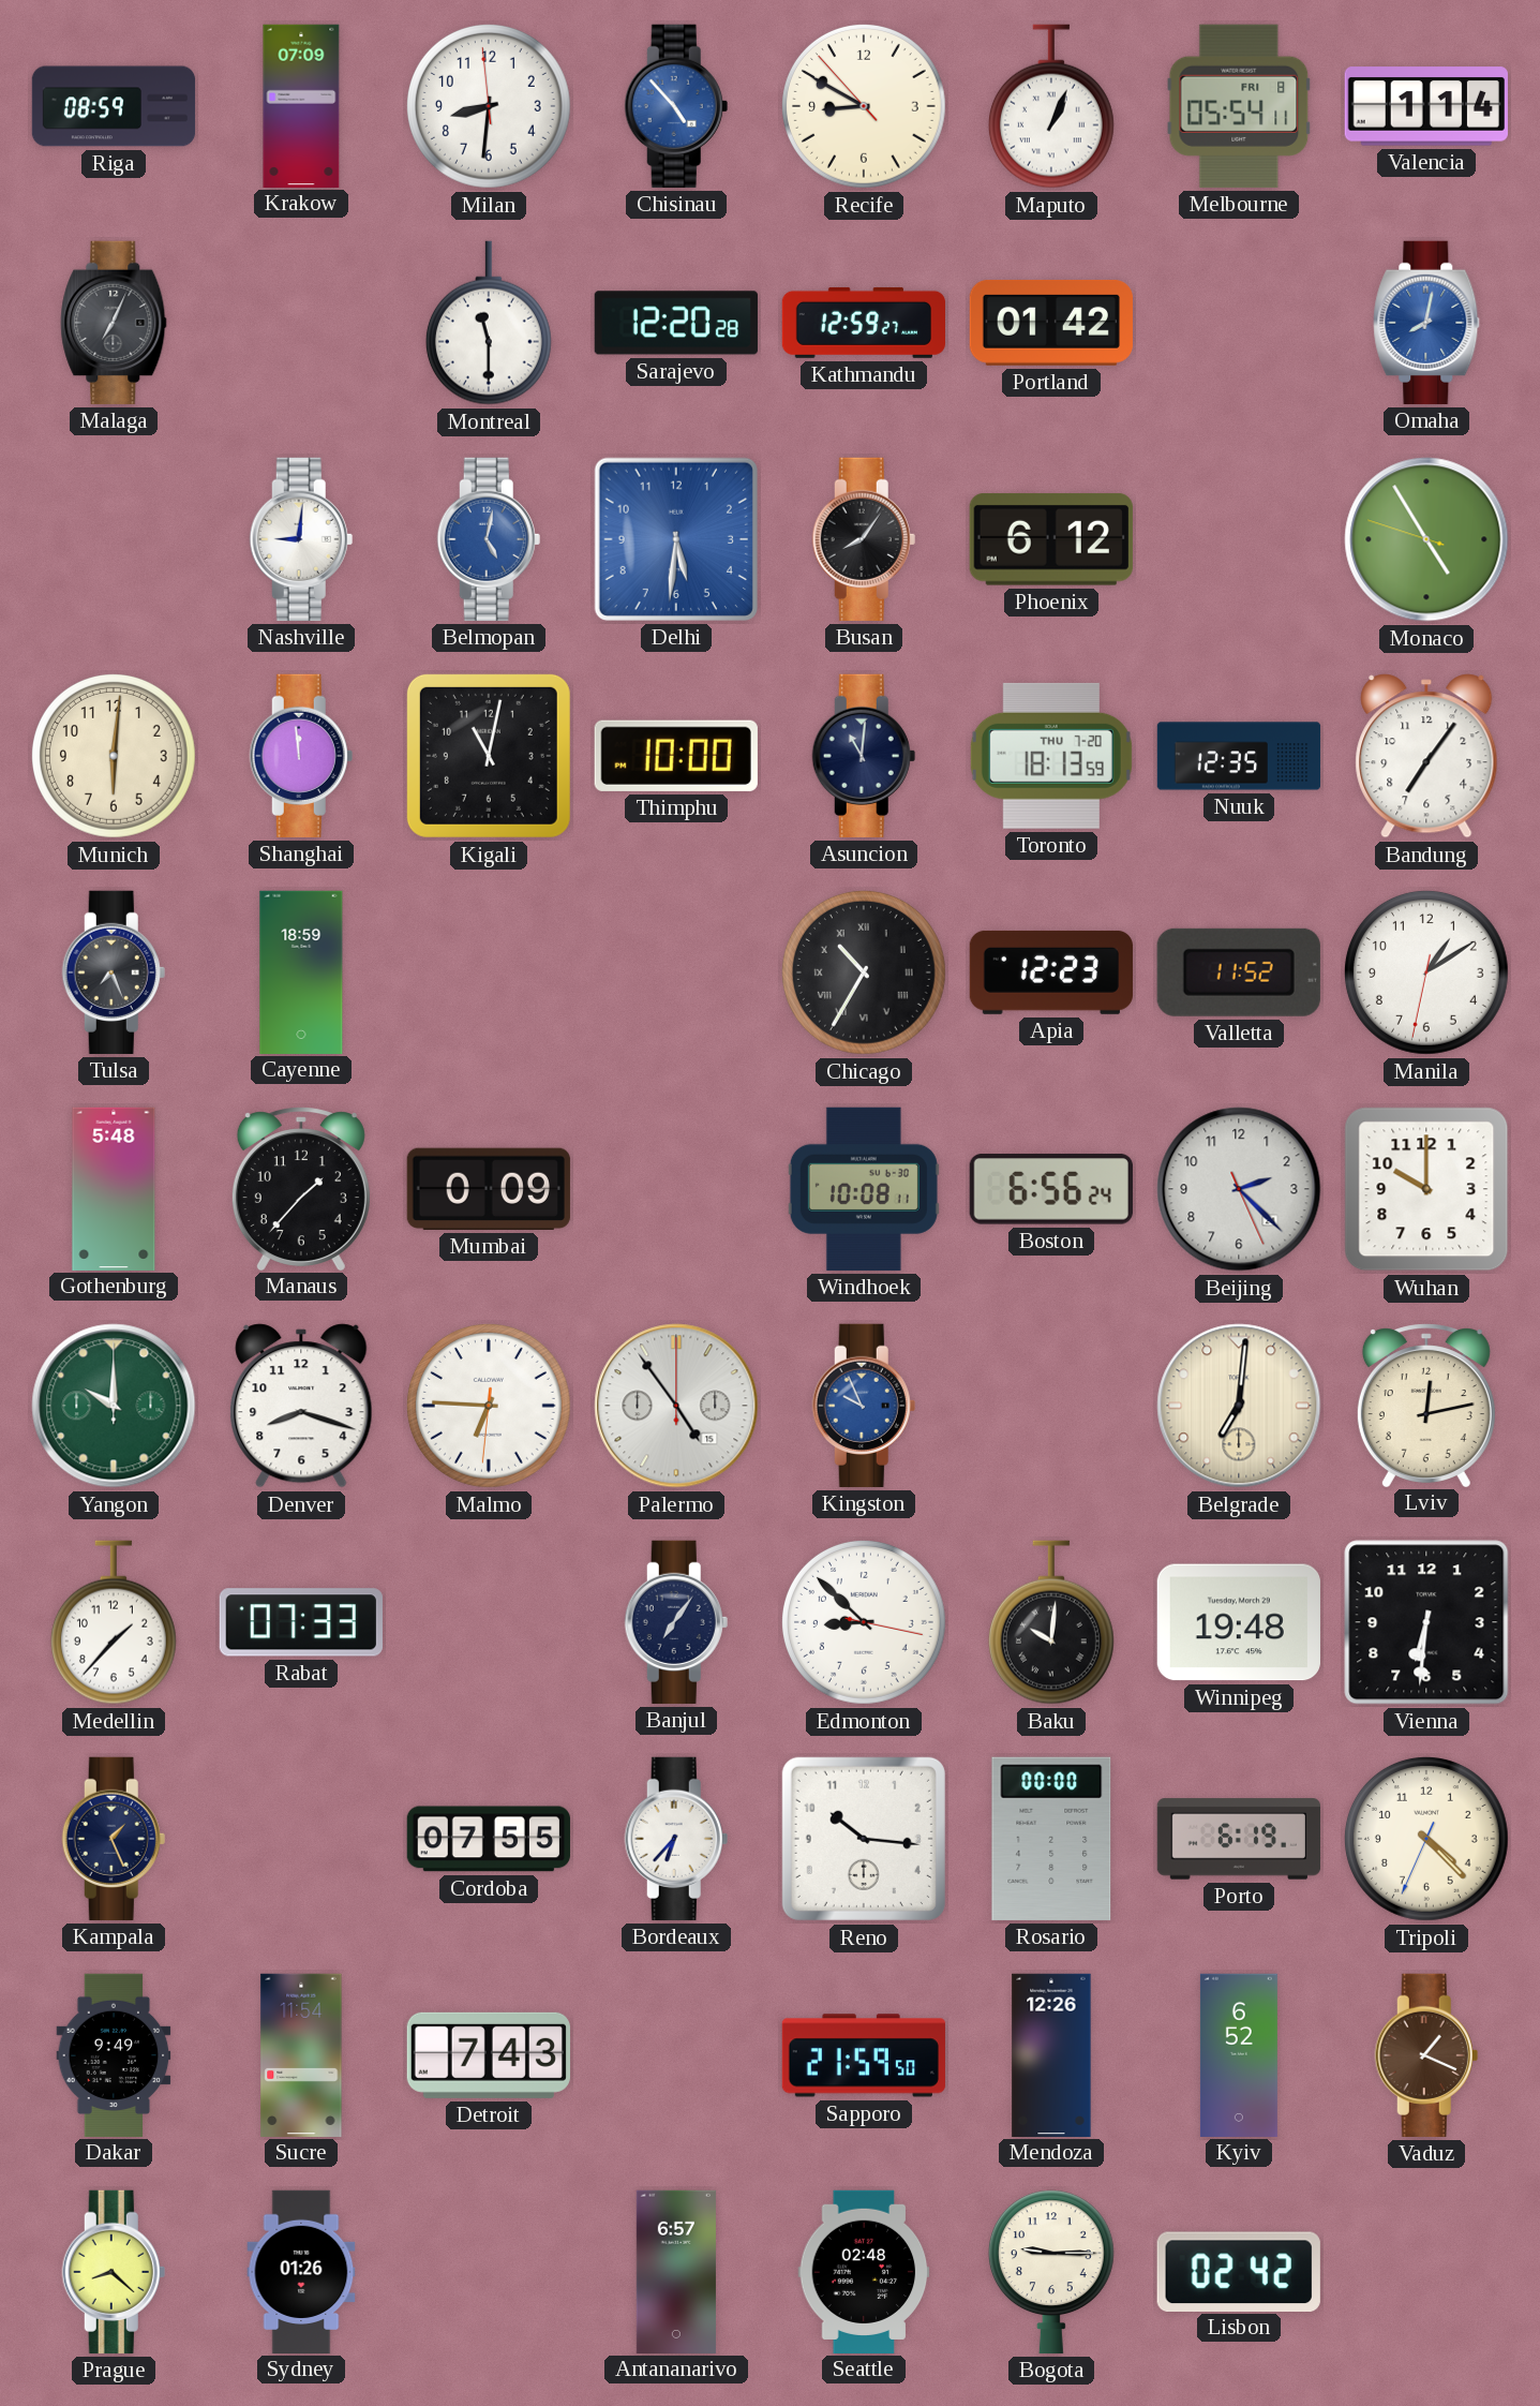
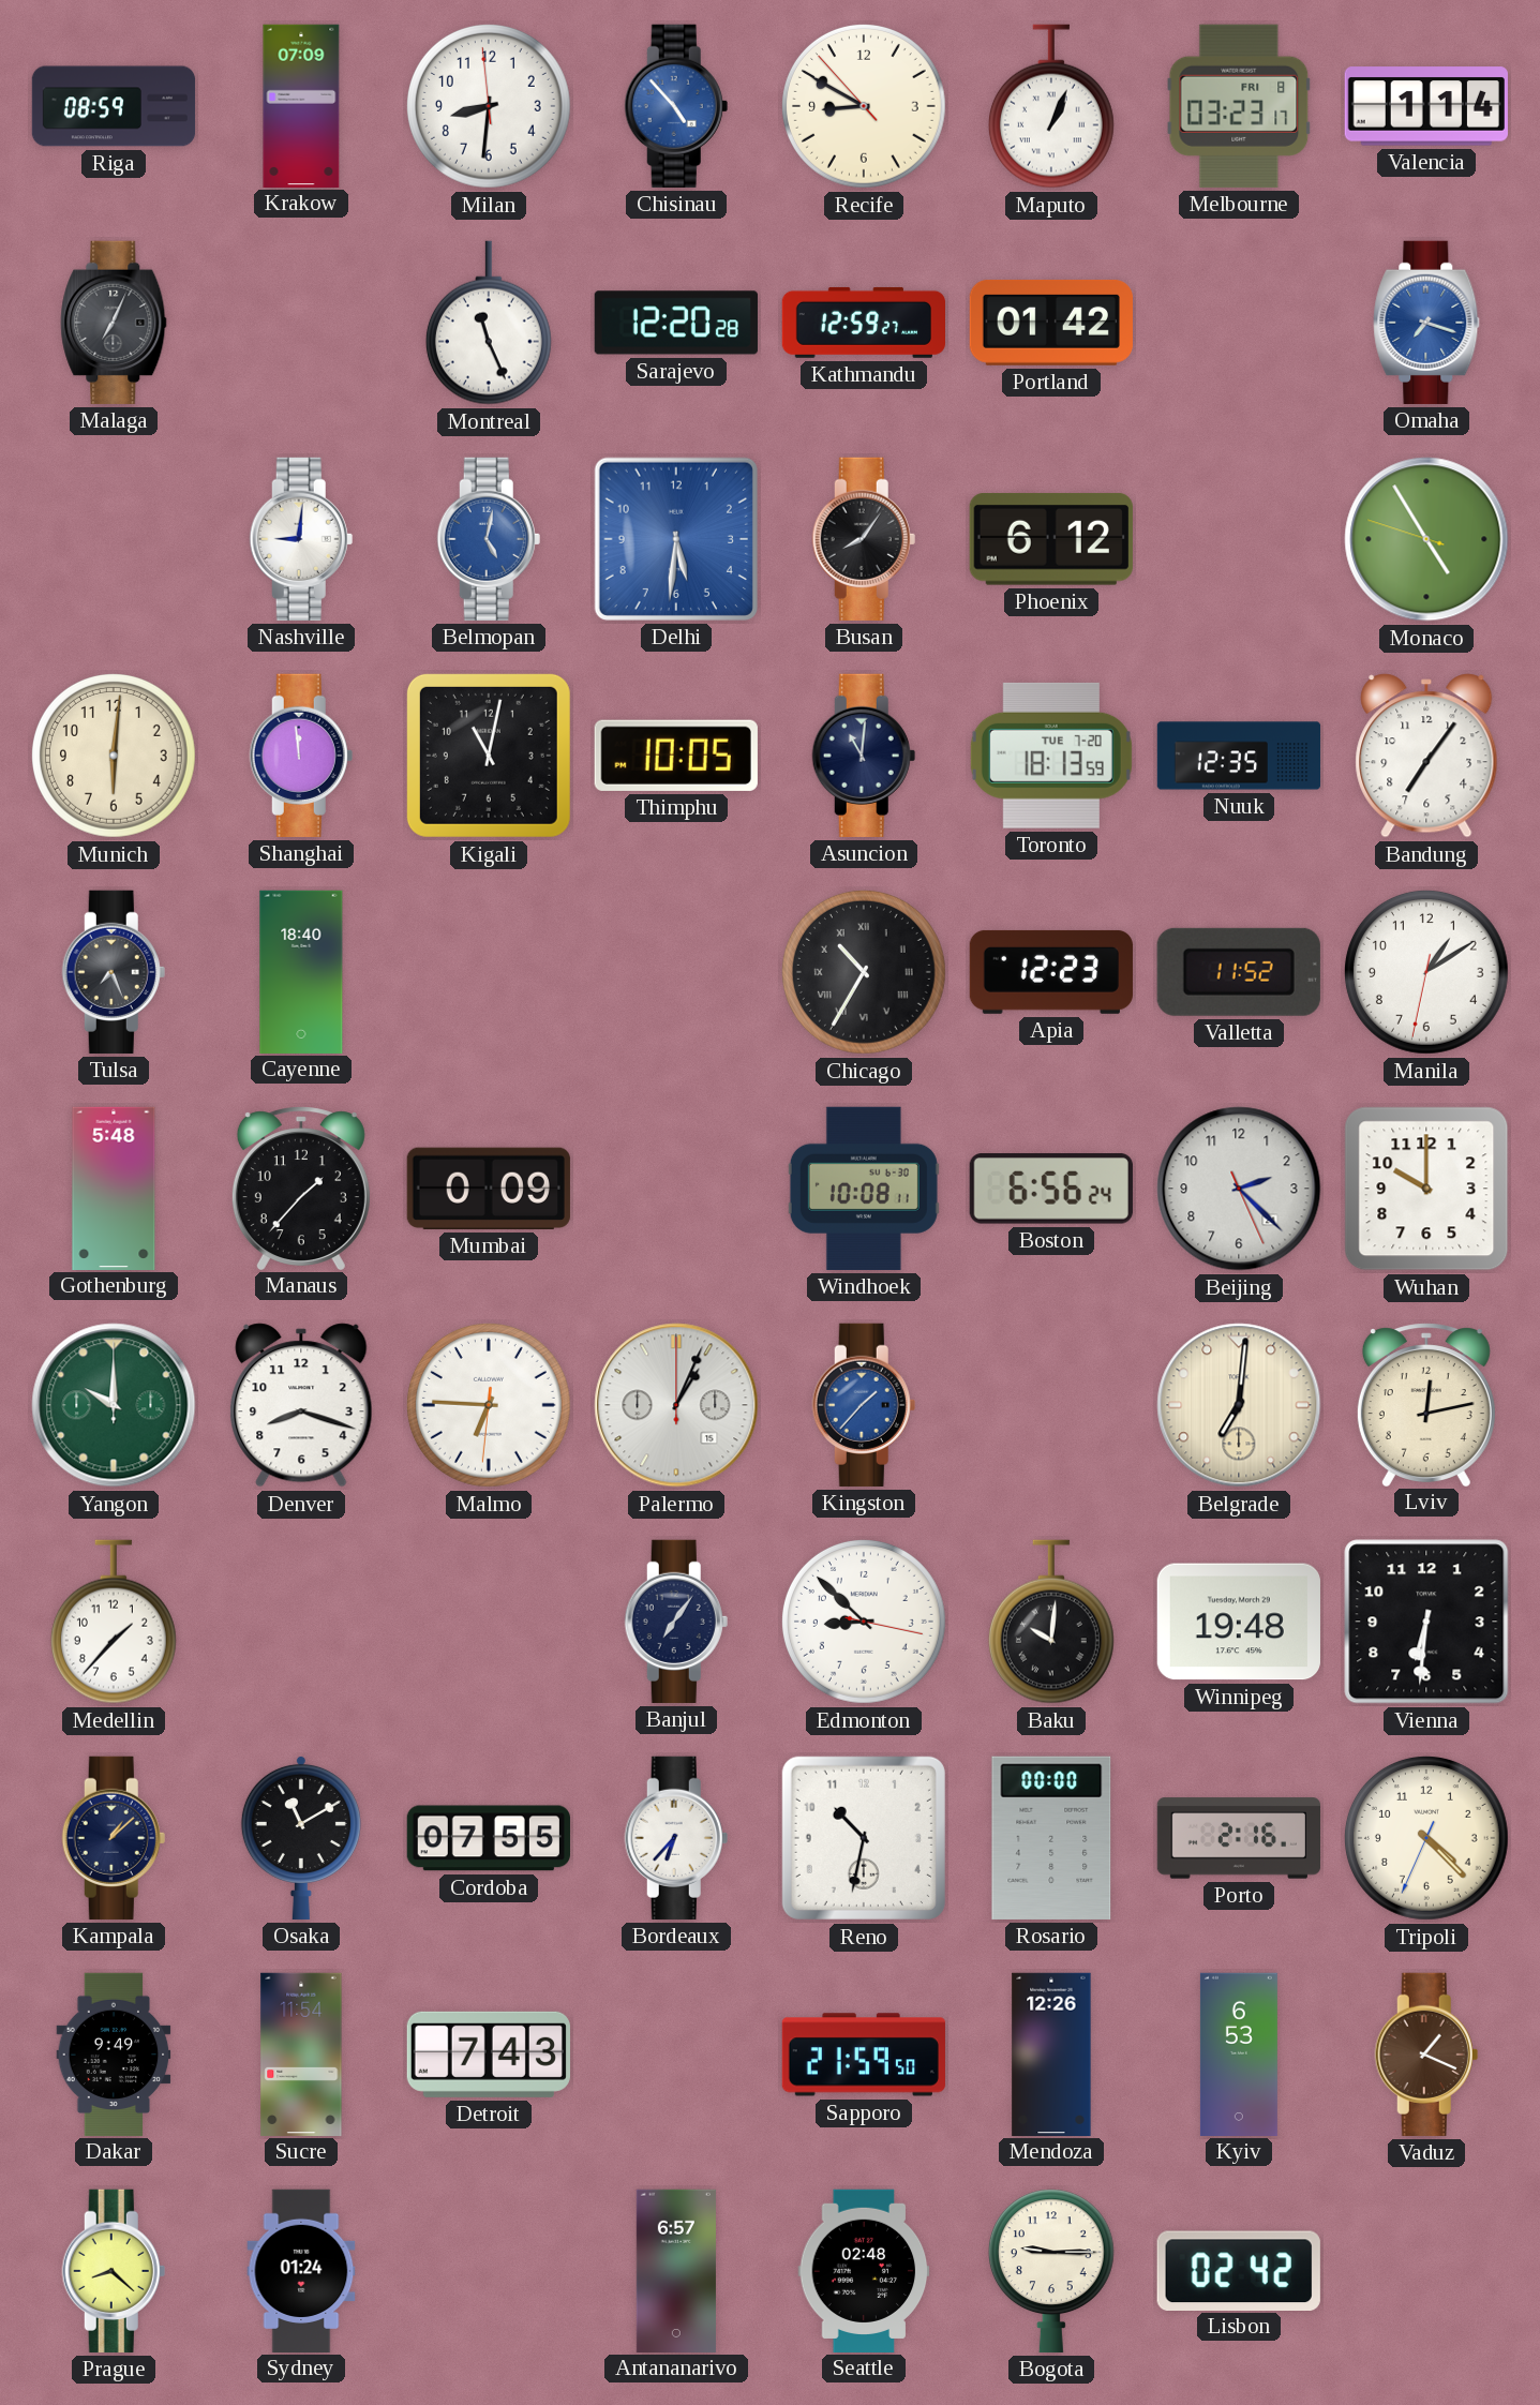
Melbourne: 05:54 -> 03:23
Montreal: 11:30 -> 11:26
Omaha: 8:02 -> 7:18
Thimphu: 10:00 -> 10:05
Toronto date: THU 7-20 -> TUE 7-20
Cayenne: 18:59 -> 18:40
Palermo: 4:54 -> 1:04
Kingston: 9:56 -> 1:37
Rabat: 07:33 -> none
Kampala: 1:26 -> 1:08
Osaka: none -> 11:10
Reno: 10:16 -> 10:32
Porto: 6:19 -> 2:16
Kyiv: 6:52 -> 6:53
Sydney: 01:26 -> 01:24
